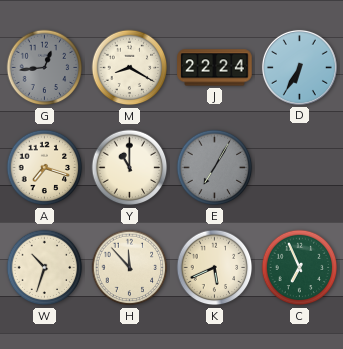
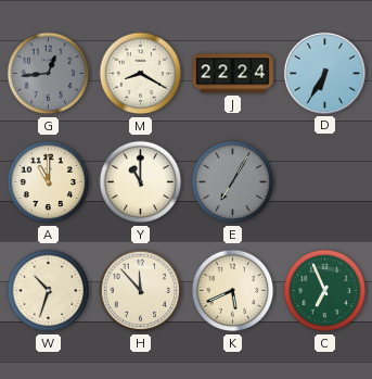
A: 7:18 -> 11:00
